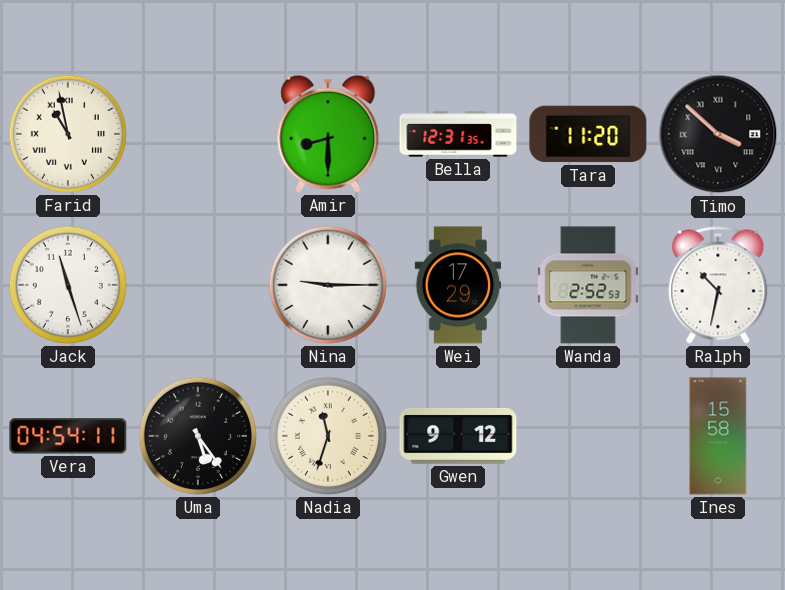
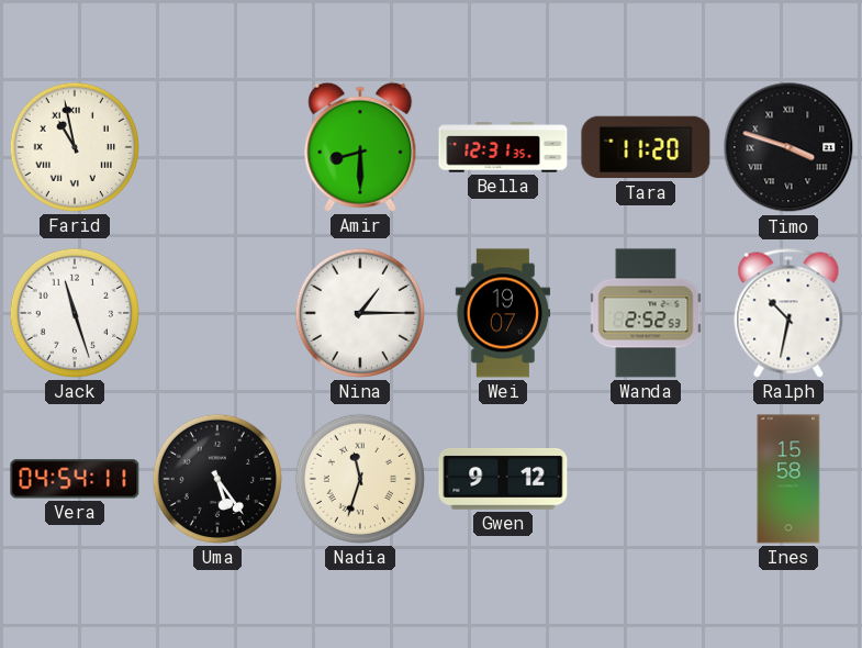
Timo: 3:52 -> 3:48
Nina: 9:15 -> 1:15
Wei: 17:29 -> 19:07
